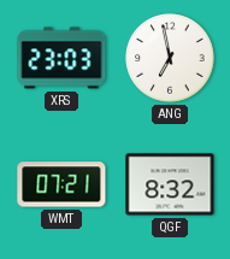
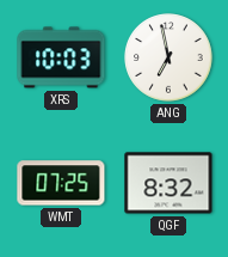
XRS: 23:03 -> 10:03
WMT: 07:21 -> 07:25
